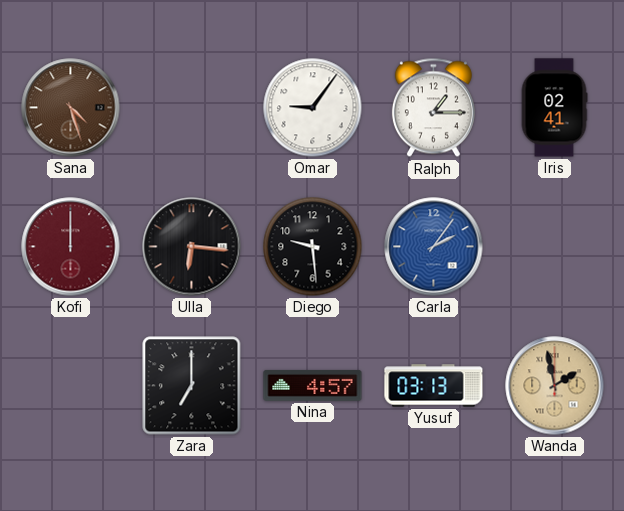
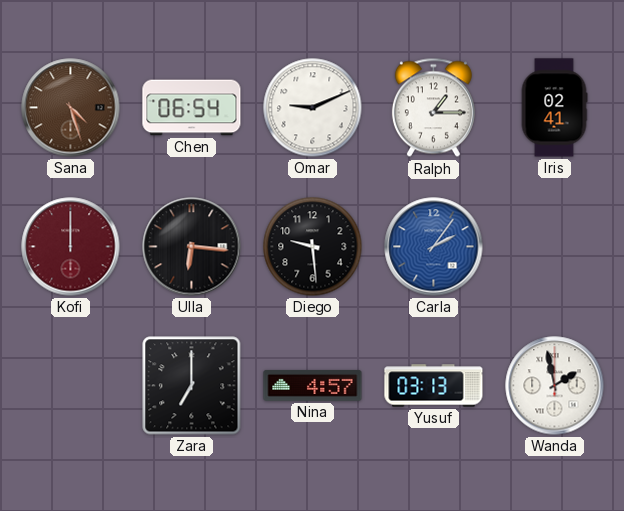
Chen: none -> 06:54
Omar: 9:06 -> 9:11
Wanda dial: champagne -> white
